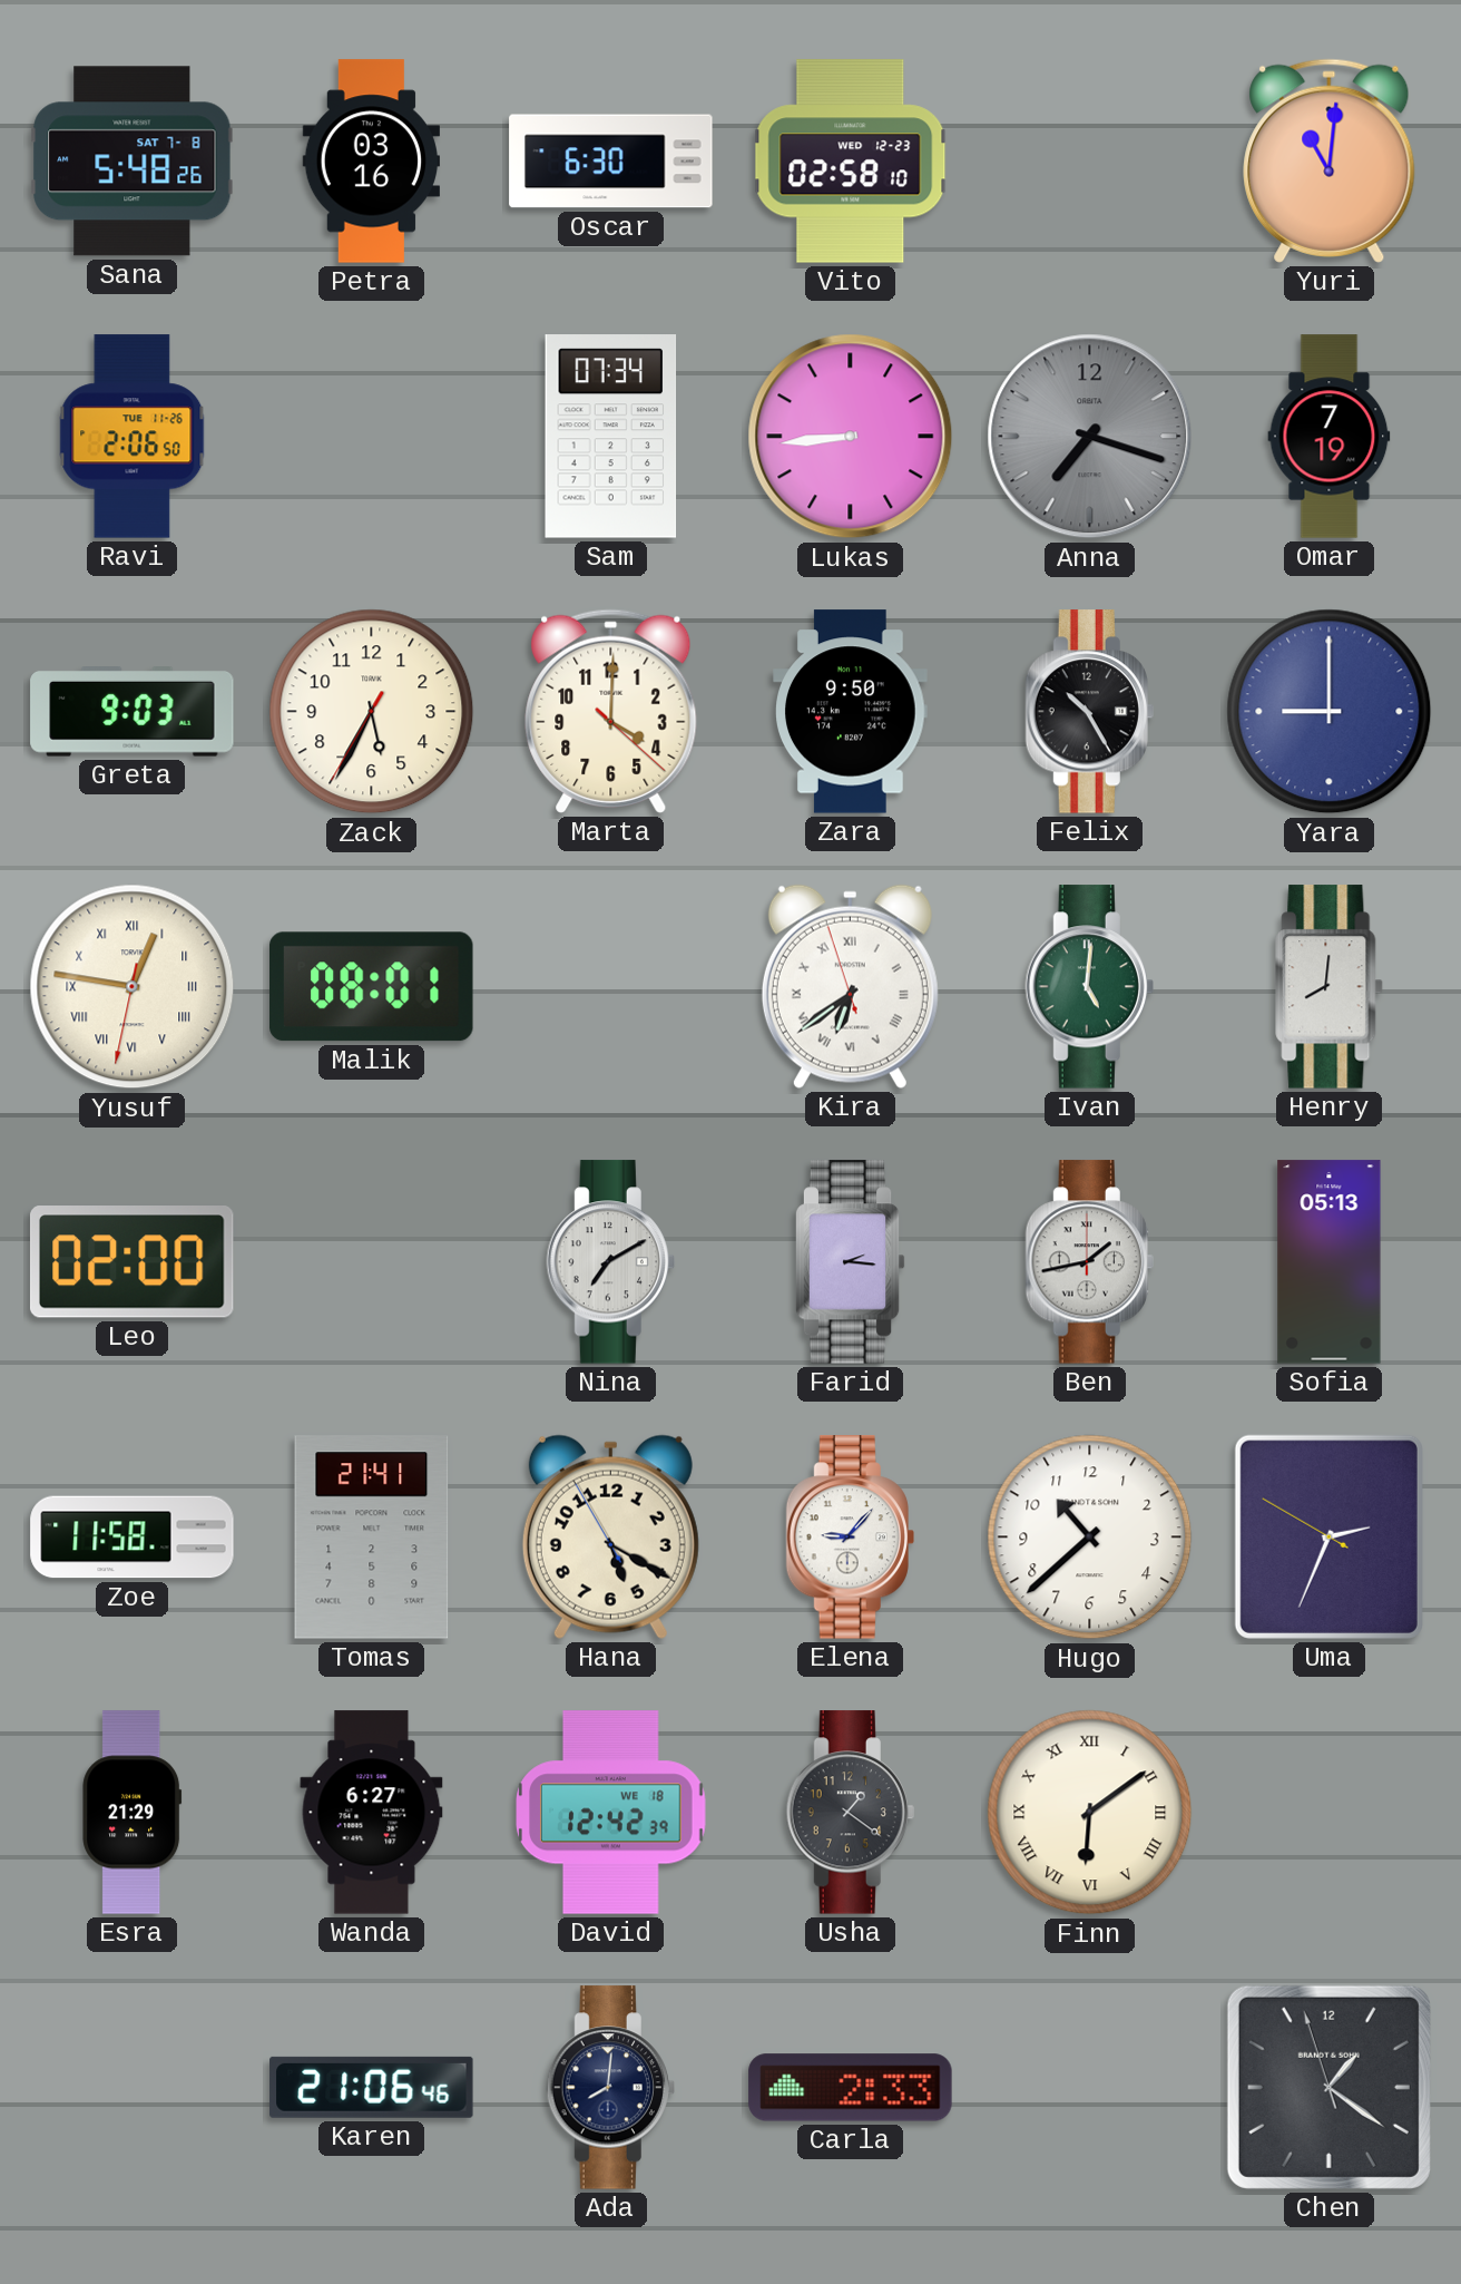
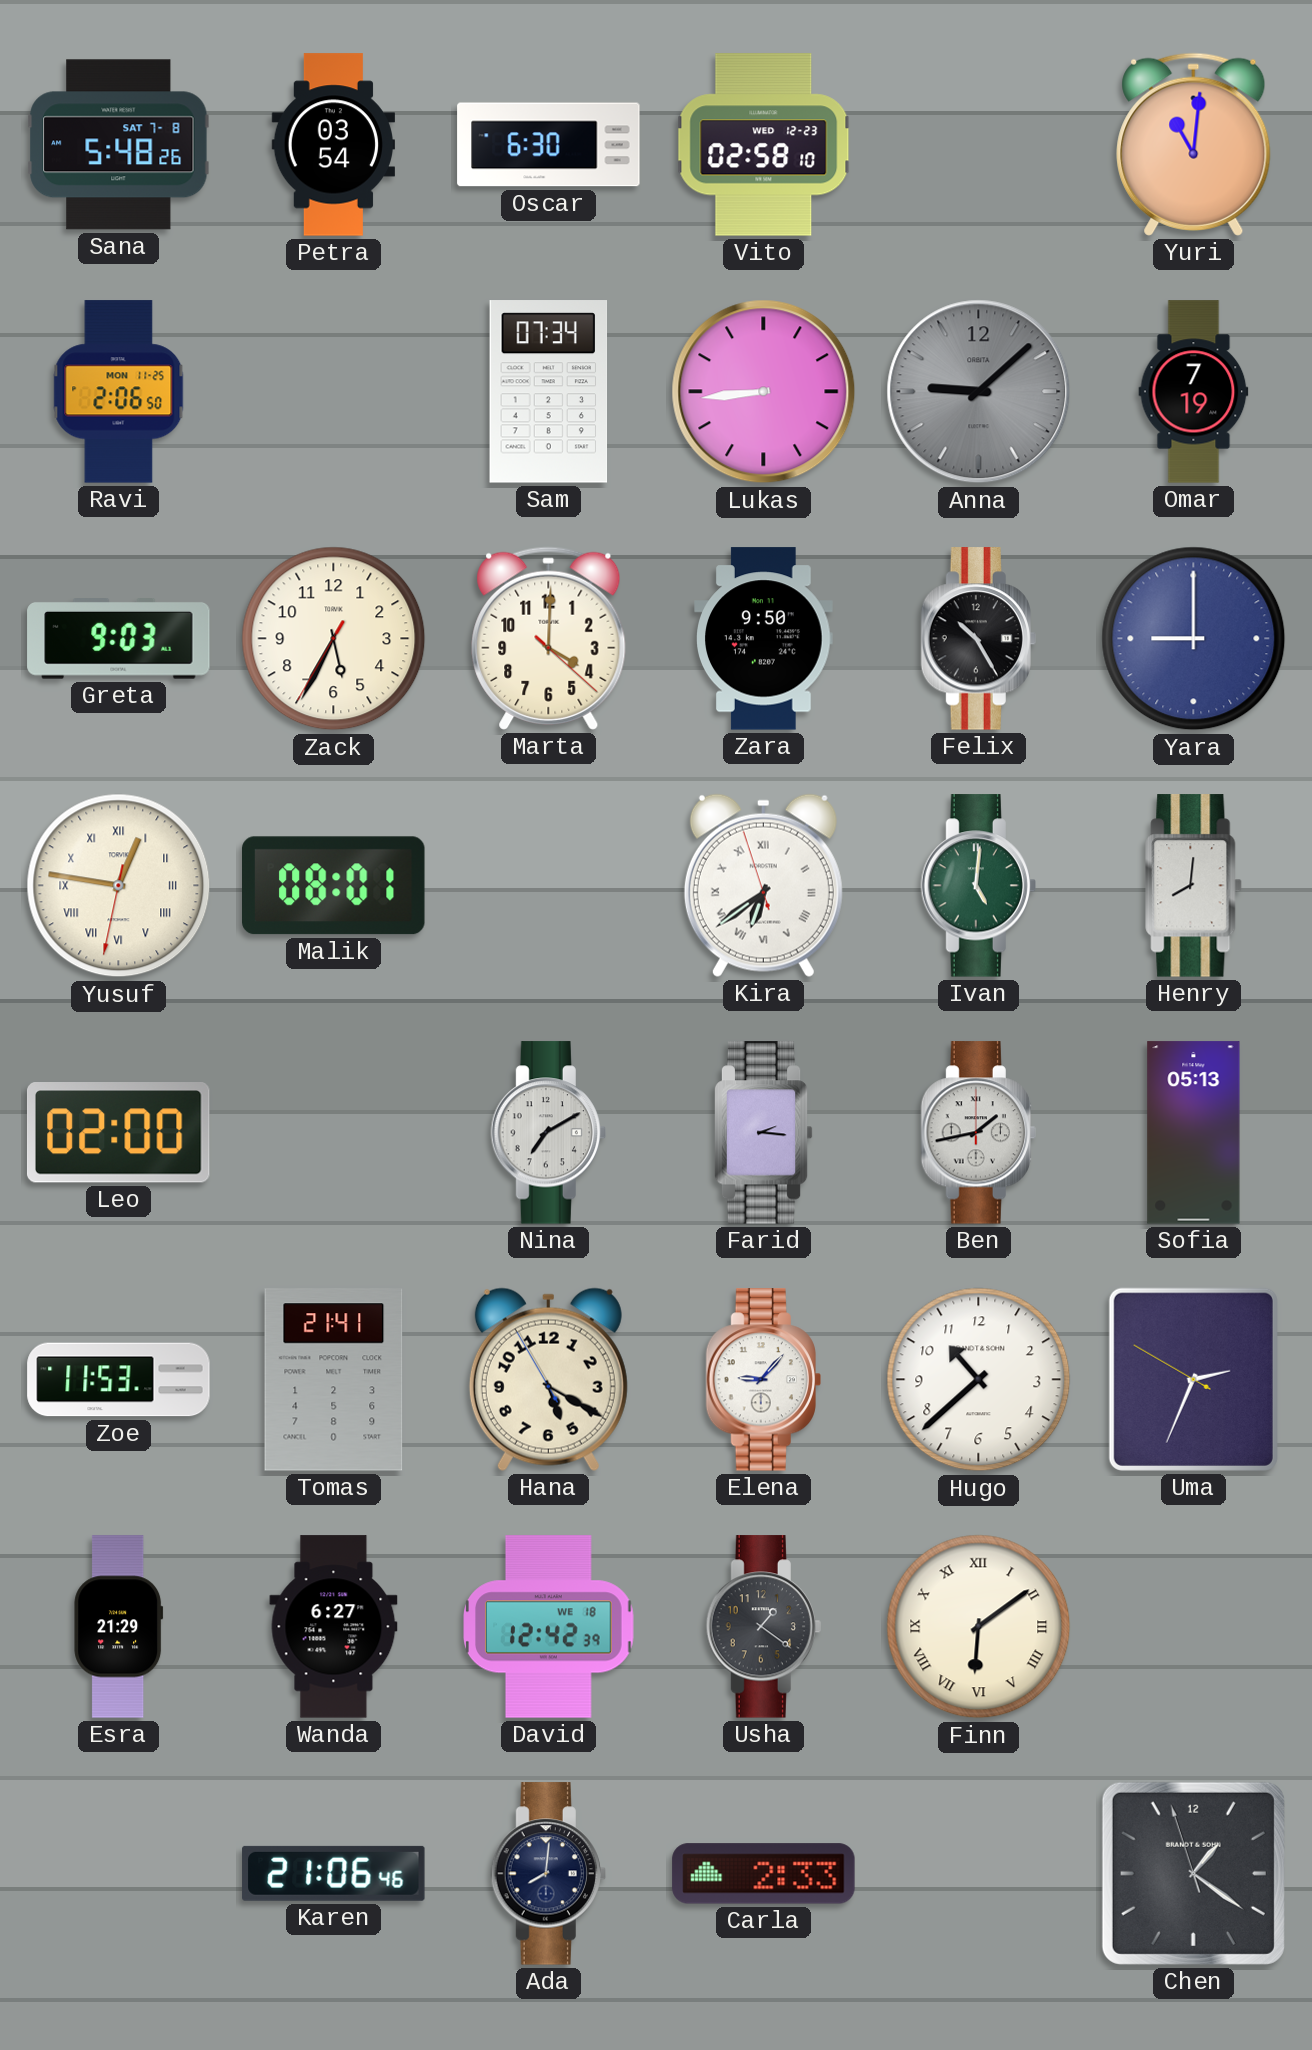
Petra: 03:16 -> 03:54
Ravi date: TUE 11-26 -> MON 11-25
Anna: 7:18 -> 9:08
Zoe: 11:58 -> 11:53
